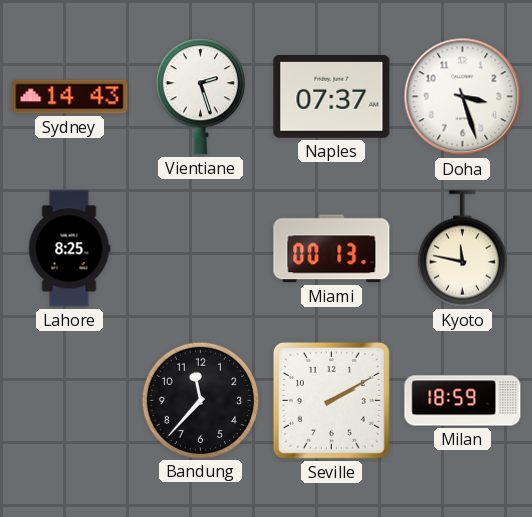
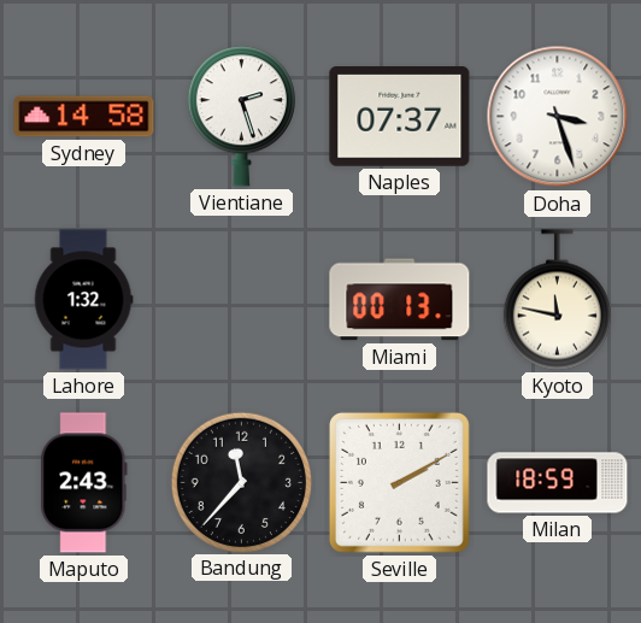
Sydney: 14:43 -> 14:58
Lahore: 8:25 -> 1:32
Maputo: none -> 2:43
